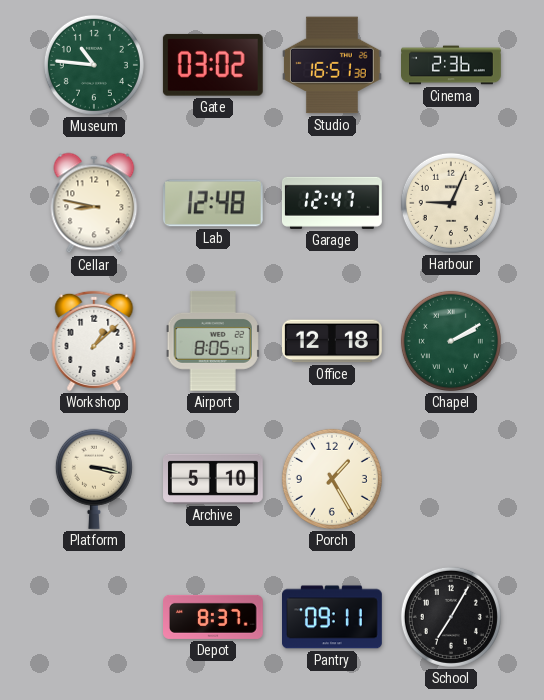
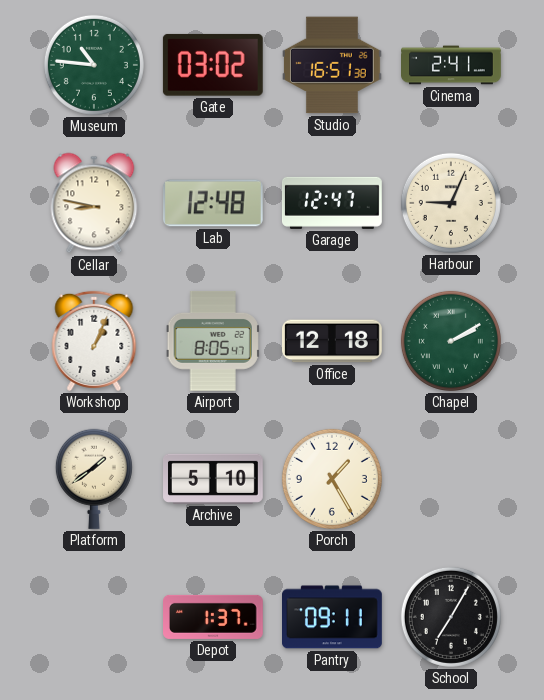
Cinema: 2:36 -> 2:41
Workshop: 1:08 -> 1:04
Platform: 3:17 -> 1:39
Depot: 8:37 -> 1:37
